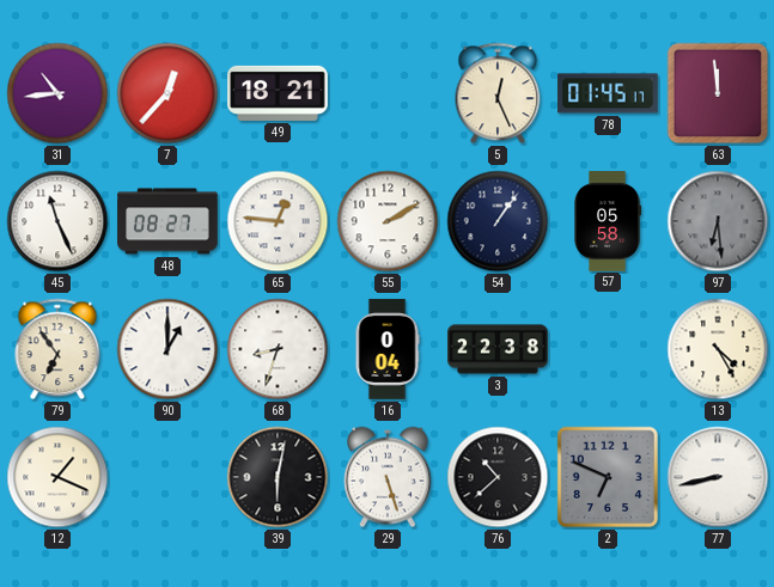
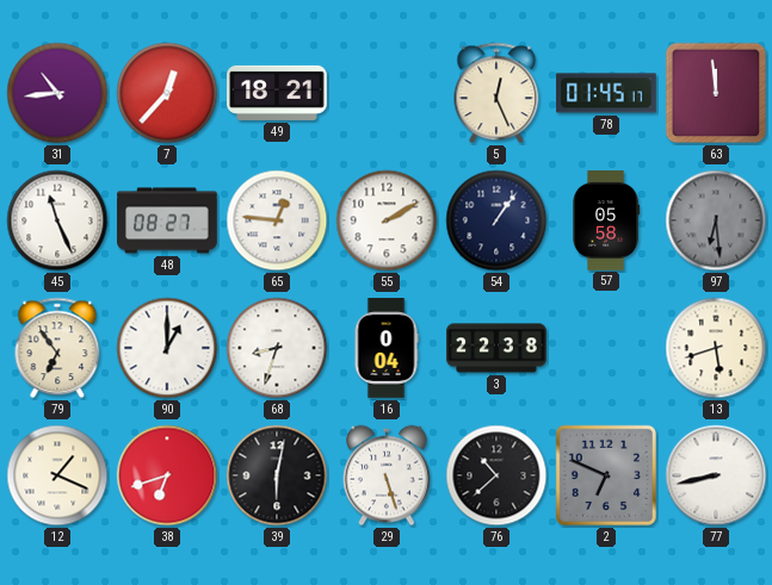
13: 4:25 -> 5:42
38: none -> 6:42
